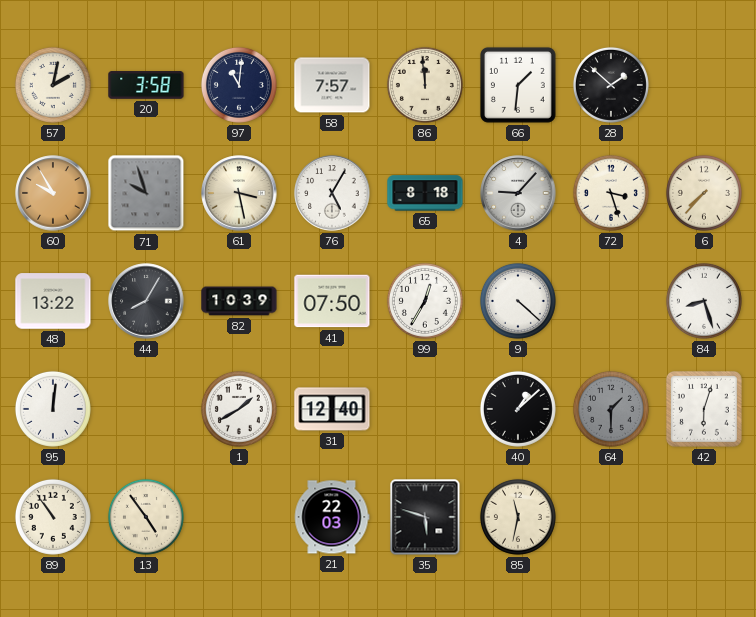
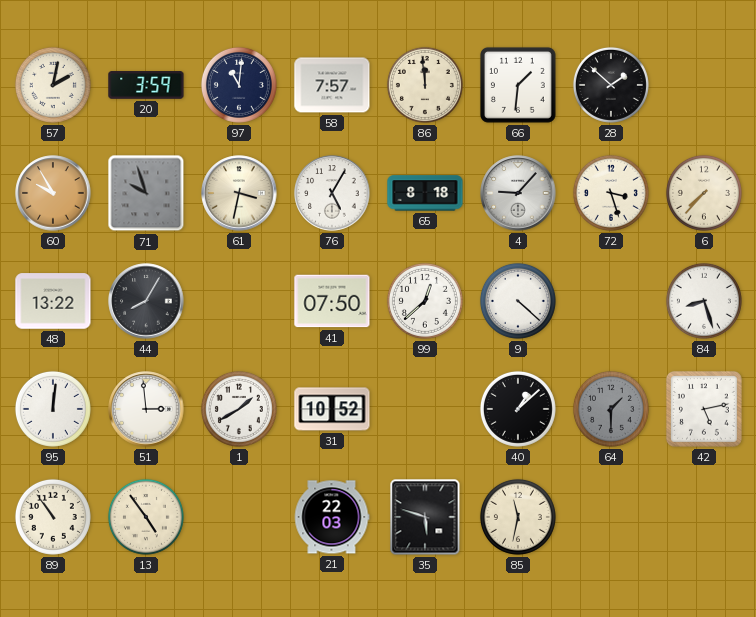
20: 3:58 -> 3:59
61: 3:28 -> 3:32
82: 10:39 -> none
99: 12:35 -> 12:38
51: none -> 2:59
31: 12:40 -> 10:52
42: 6:03 -> 5:13
